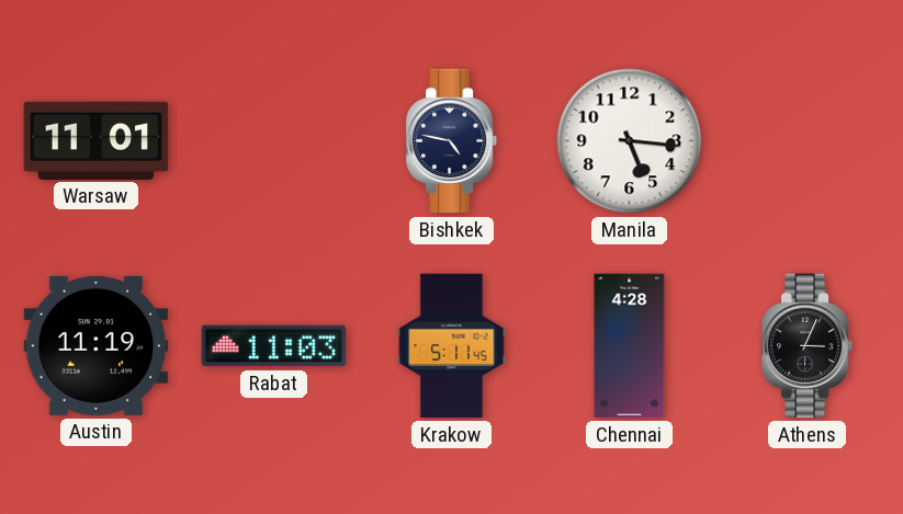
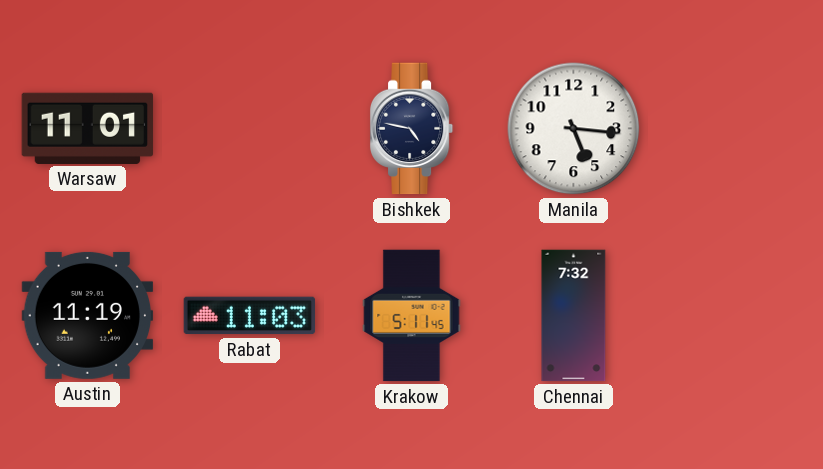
Chennai: 4:28 -> 7:32
Athens: 3:04 -> none
